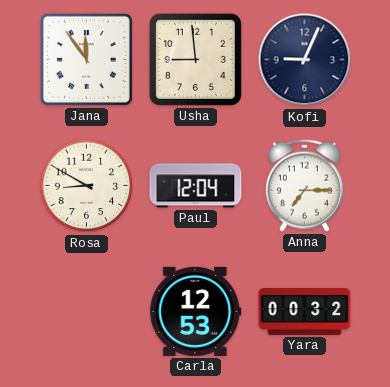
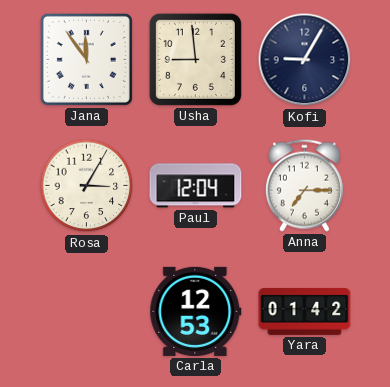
Kofi: 9:04 -> 9:05
Rosa: 8:50 -> 3:05
Yara: 00:32 -> 01:42
